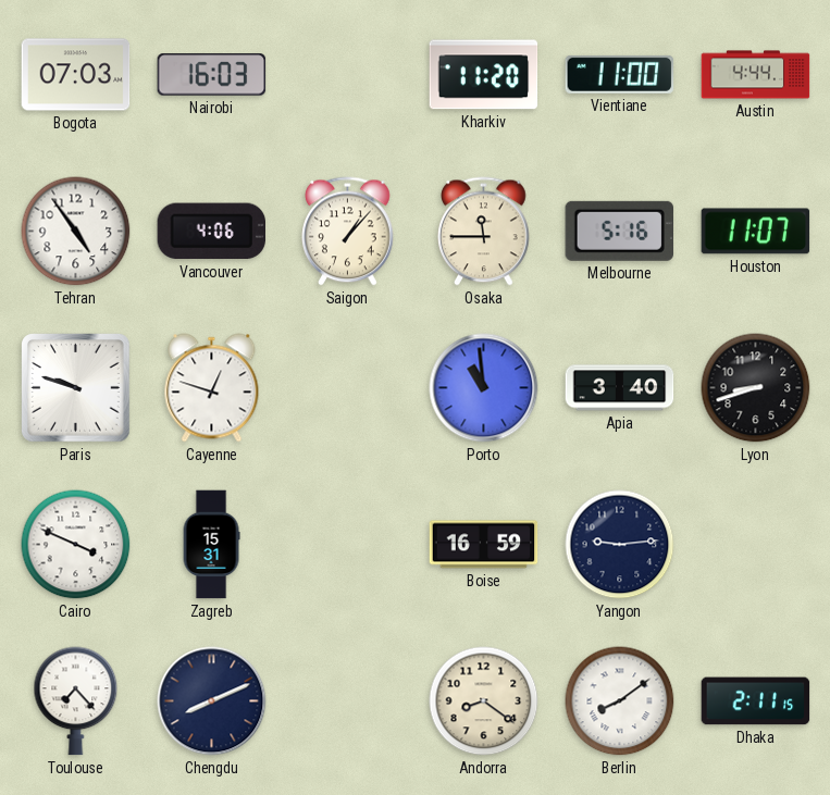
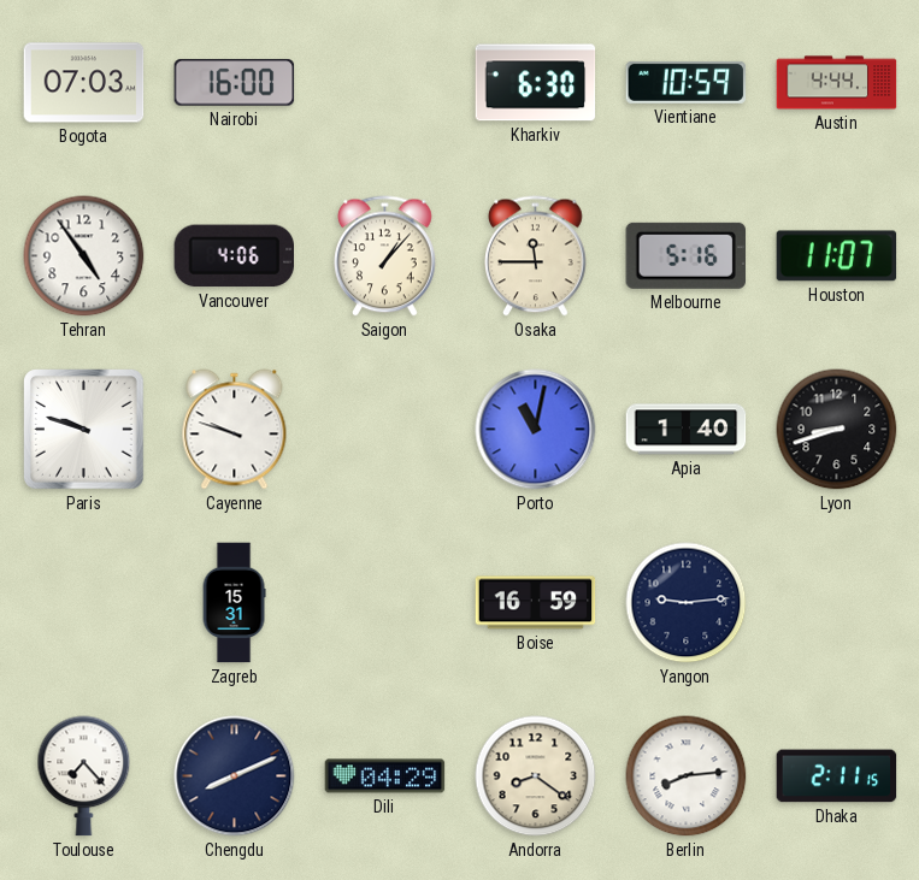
Nairobi: 16:03 -> 16:00
Kharkiv: 11:20 -> 6:30
Vientiane: 11:00 -> 10:59
Cayenne: 12:48 -> 9:48
Porto: 10:59 -> 11:02
Apia: 3:40 -> 1:40
Cairo: 3:49 -> none
Dili: none -> 04:29
Berlin: 8:09 -> 8:14
